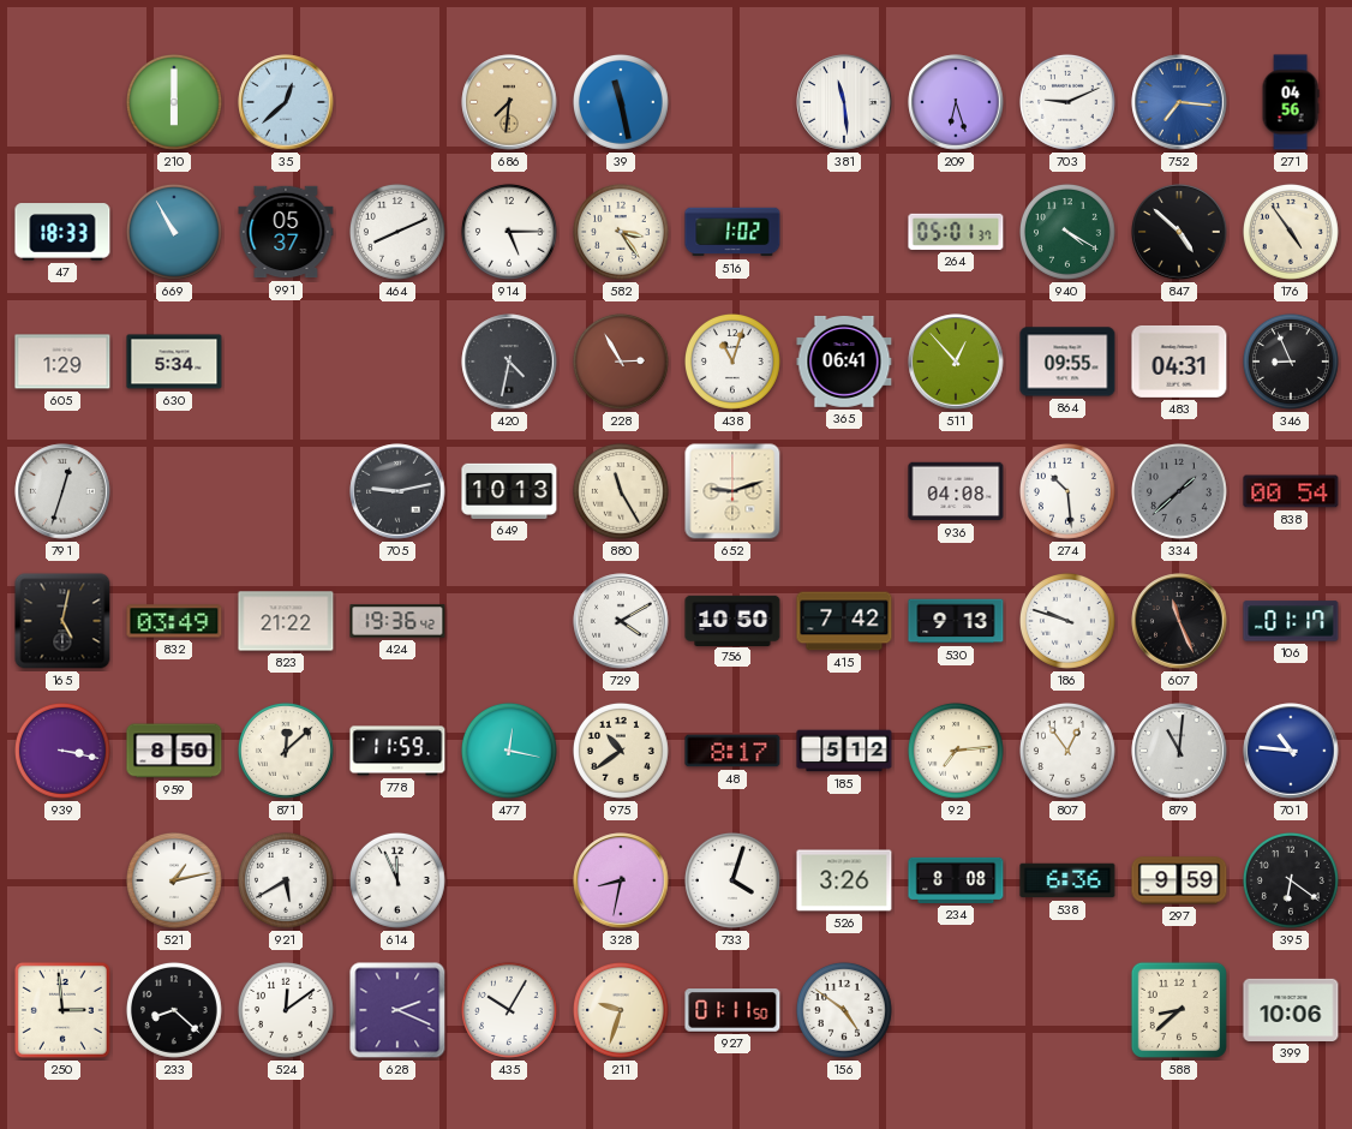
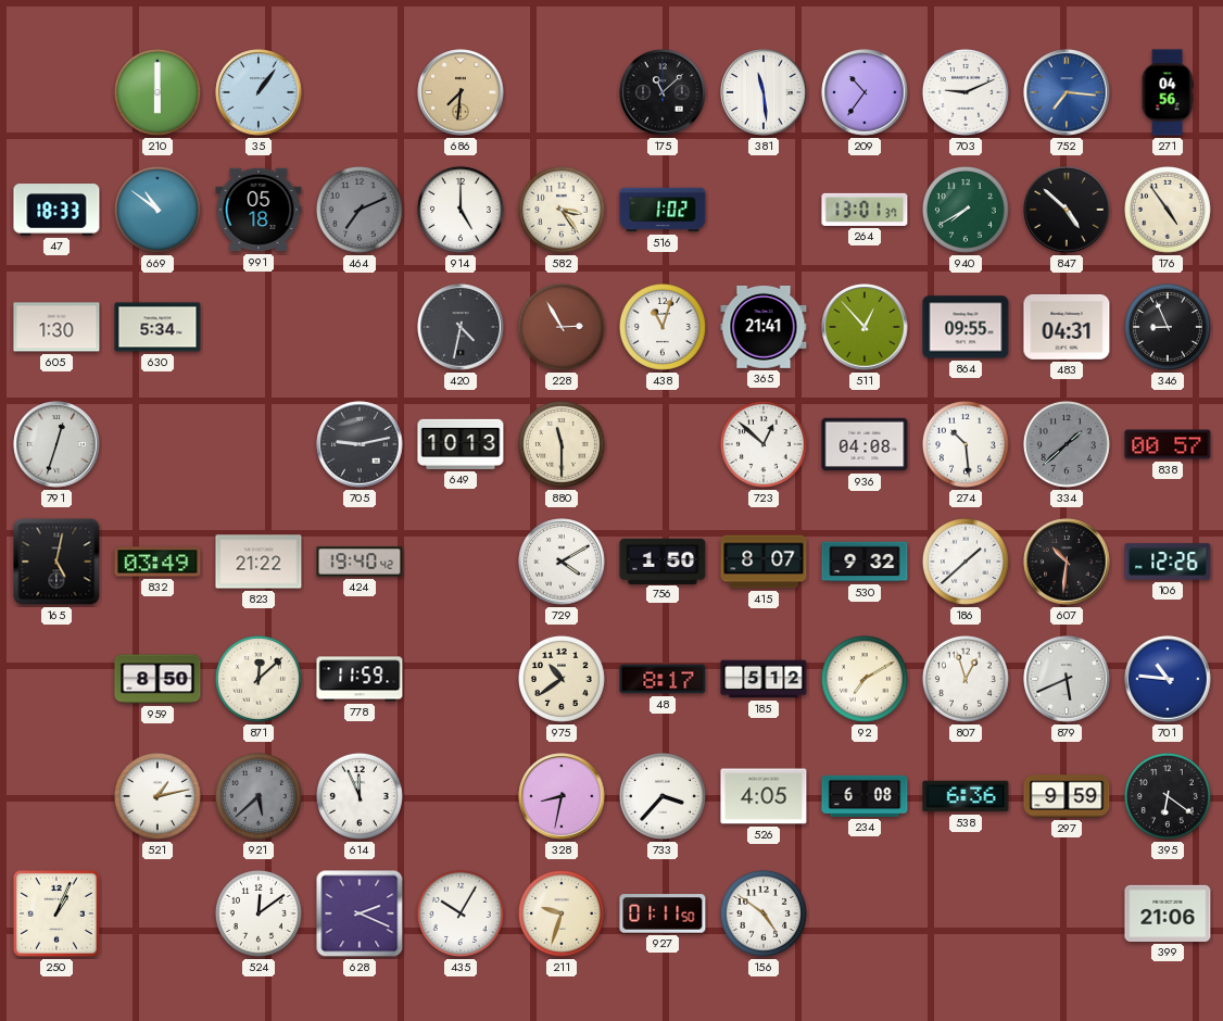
35: 12:38 -> 1:06
39: 11:28 -> none
175: none -> 11:08
209: 6:27 -> 10:36
669: 10:55 -> 10:51
991: 05:37 -> 05:18
464: 8:11 -> 7:11
464 dial: white -> grey
914: 5:15 -> 5:00
264: 05:01 -> 13:01
940: 4:20 -> 7:40
605: 1:29 -> 1:30
365: 06:41 -> 21:41
880: 11:25 -> 11:30
652: 9:12 -> none
723: none -> 12:52
838: 00:54 -> 00:57
424: 19:36 -> 19:40
756: 10:50 -> 1:50
415: 7:42 -> 8:07
530: 9:13 -> 9:32
186: 9:48 -> 1:38
607: 11:26 -> 10:31
106: 01:17 -> 12:26
939: 3:17 -> none
477: 12:17 -> none
92: 7:14 -> 7:10
807: 12:54 -> 12:57
879: 11:01 -> 5:41
921: 5:40 -> 5:38
921 dial: white -> grey
733: 4:03 -> 3:37
526: 3:26 -> 4:05
234: 8:08 -> 6:08
250: 2:59 -> 1:04
233: 8:22 -> none
588: 8:38 -> none
399: 10:06 -> 21:06
